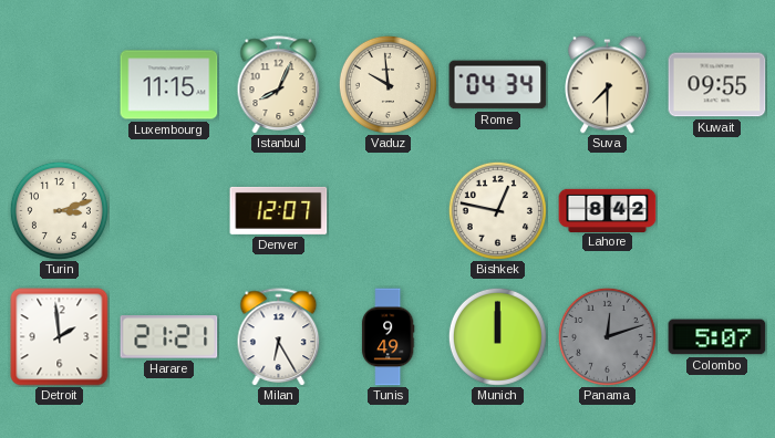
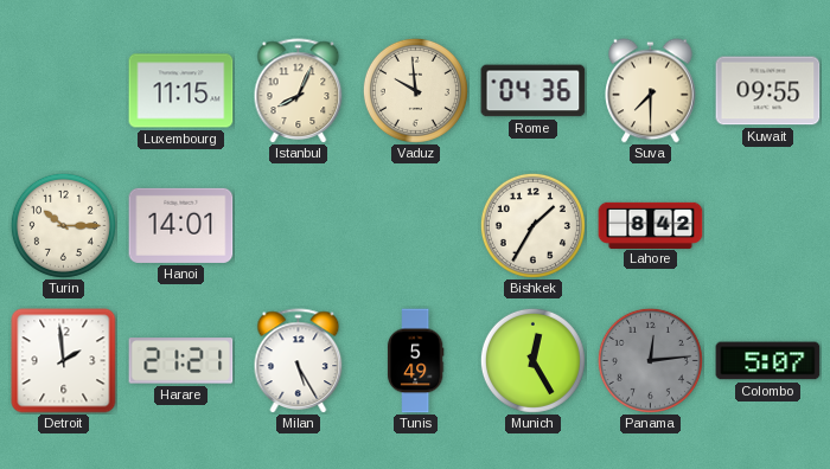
Rome: 04:34 -> 04:36
Turin: 3:12 -> 10:15
Hanoi: none -> 14:01
Denver: 12:07 -> none
Bishkek: 12:47 -> 1:35
Milan: 6:25 -> 5:25
Tunis: 9:49 -> 5:49
Munich: 12:00 -> 12:25
Panama: 12:12 -> 12:14
